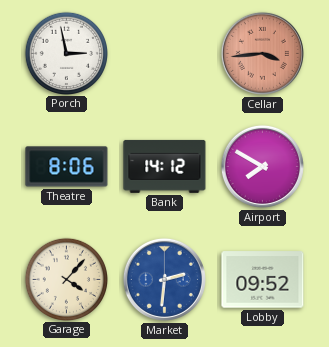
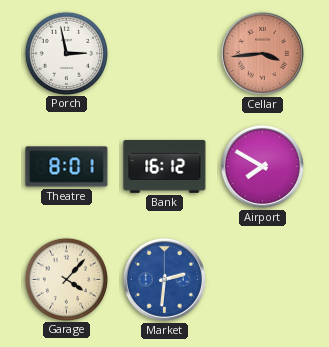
Theatre: 8:06 -> 8:01
Bank: 14:12 -> 16:12
Lobby: 09:52 -> none
